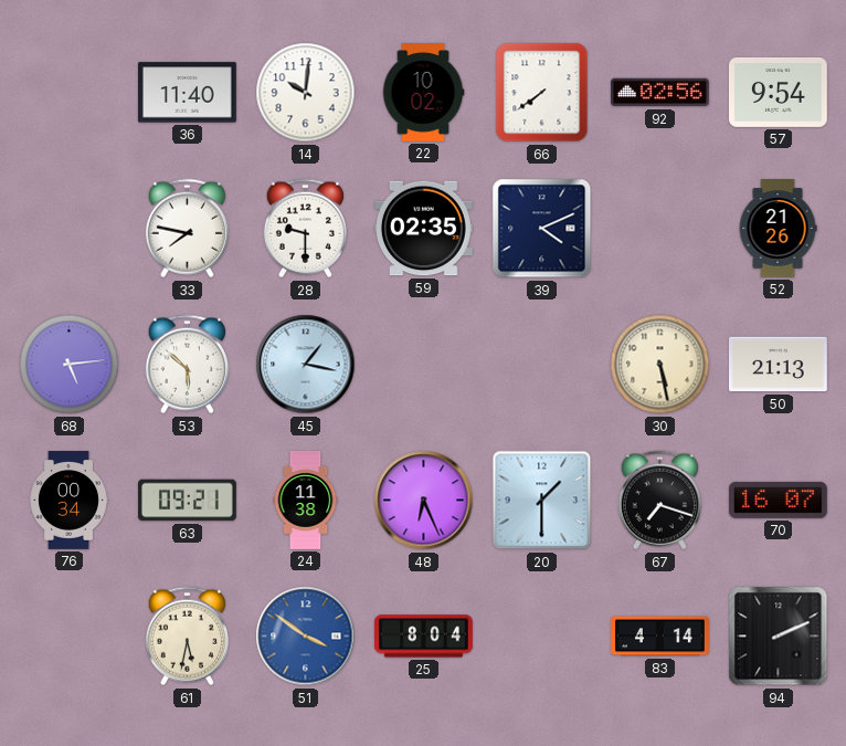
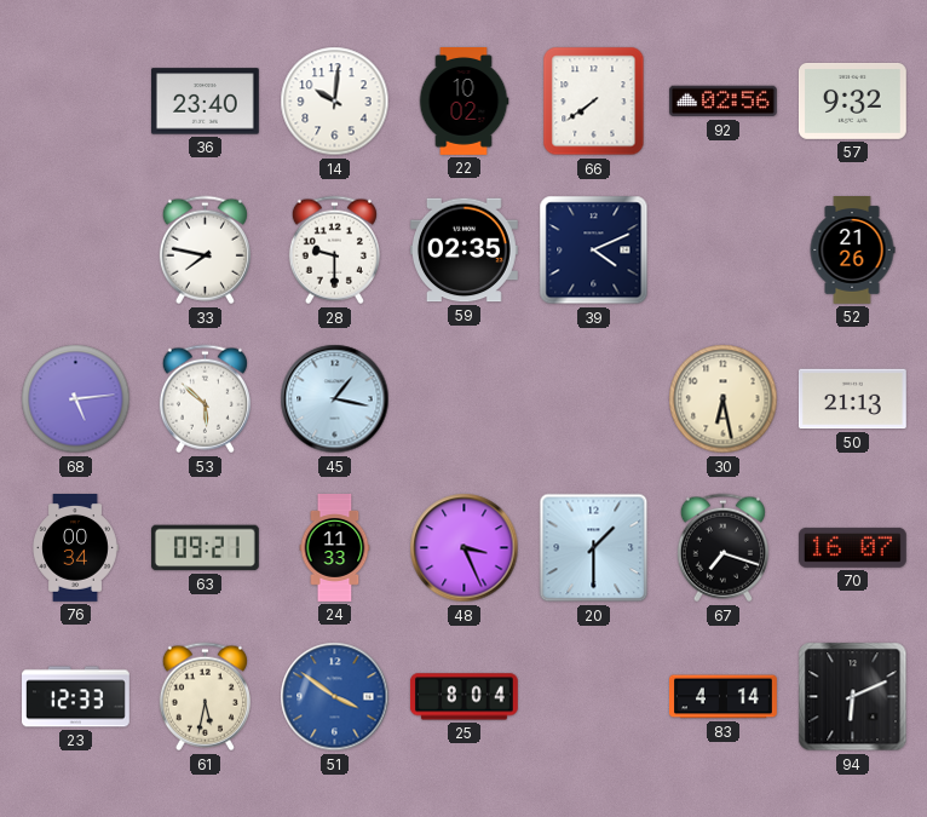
36: 11:40 -> 23:40
57: 9:54 -> 9:32
30: 5:28 -> 6:28
24: 11:38 -> 11:33
48: 6:26 -> 3:26
23: none -> 12:33
94: 2:11 -> 6:11
